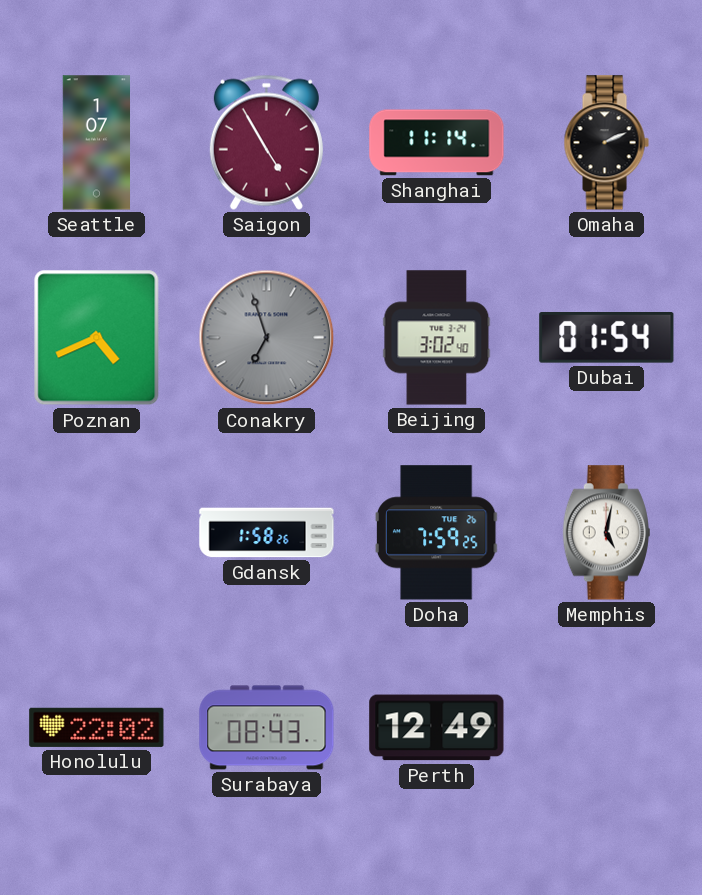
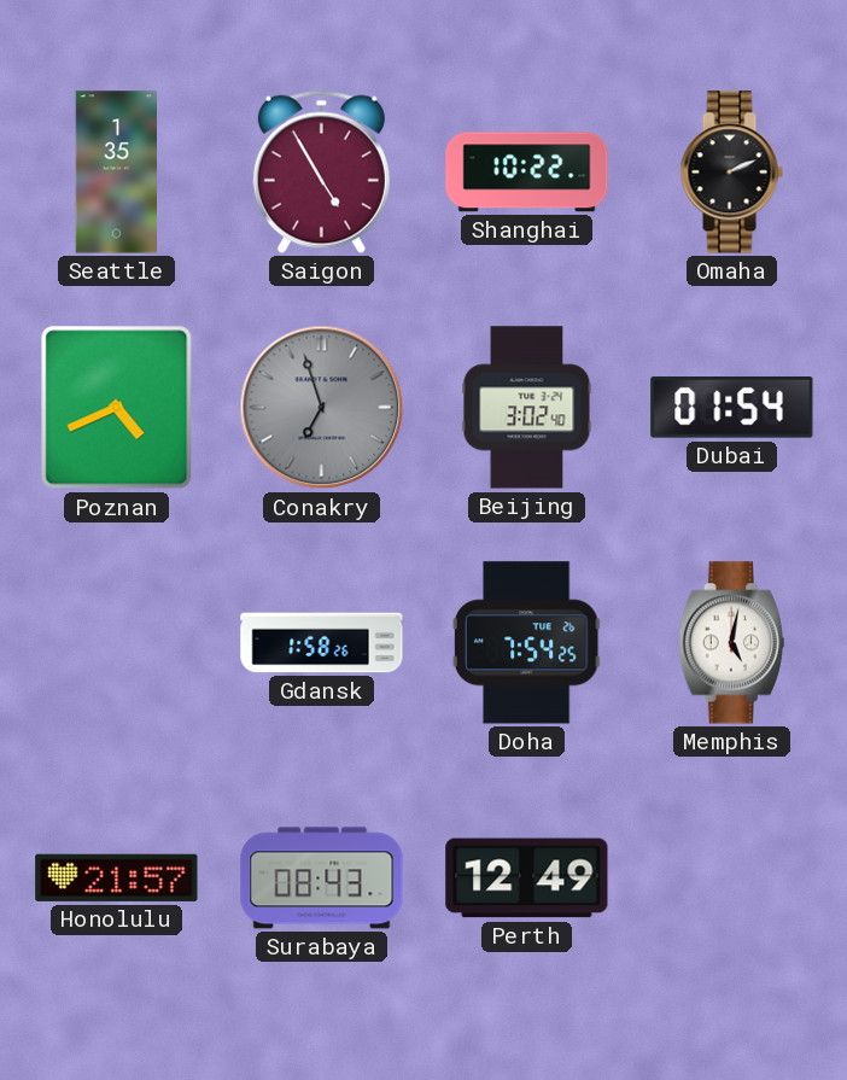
Seattle: 1:07 -> 1:35
Shanghai: 11:14 -> 10:22
Doha: 7:59 -> 7:54
Honolulu: 22:02 -> 21:57
